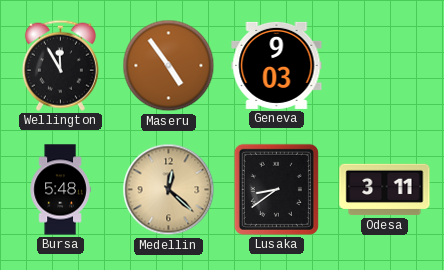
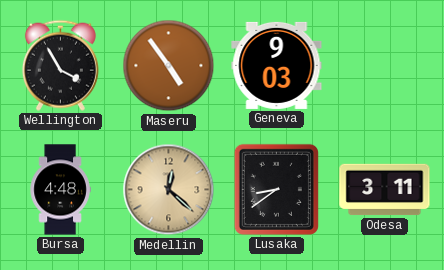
Wellington: 11:55 -> 3:55
Bursa: 5:48 -> 4:48
